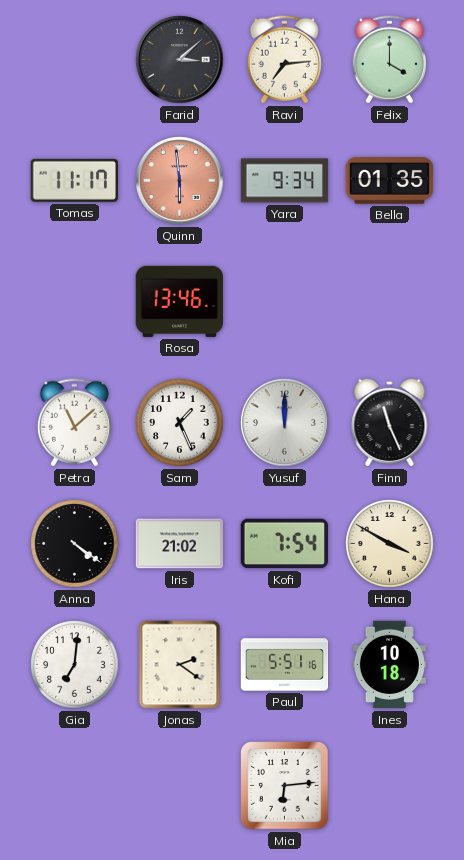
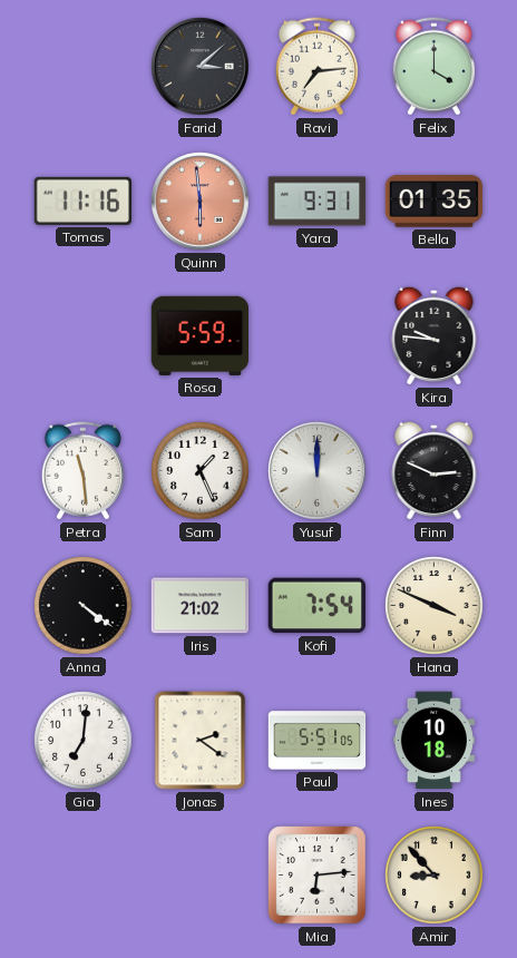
Tomas: 11:17 -> 11:16
Yara: 9:34 -> 9:31
Rosa: 13:46 -> 5:59
Kira: none -> 9:46
Petra: 11:08 -> 11:29
Finn: 11:26 -> 2:49
Hana: 3:50 -> 3:49
Paul: 5:51:16 -> 5:51:05
Amir: none -> 8:53
